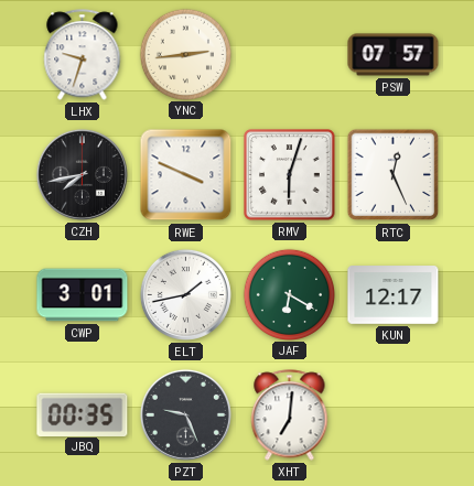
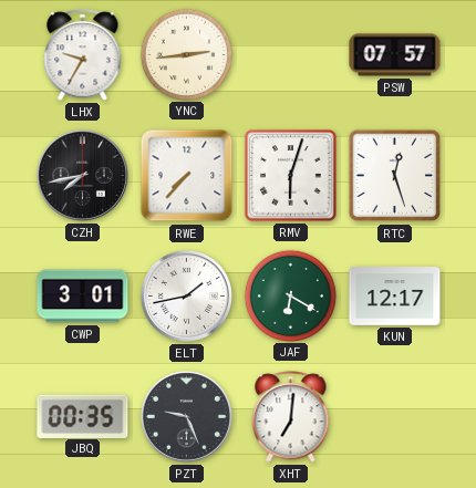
LHX: 9:33 -> 9:35
RWE: 3:49 -> 7:37
RTC: 12:26 -> 12:27
